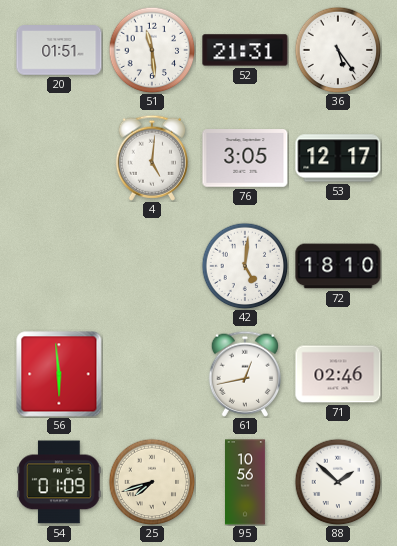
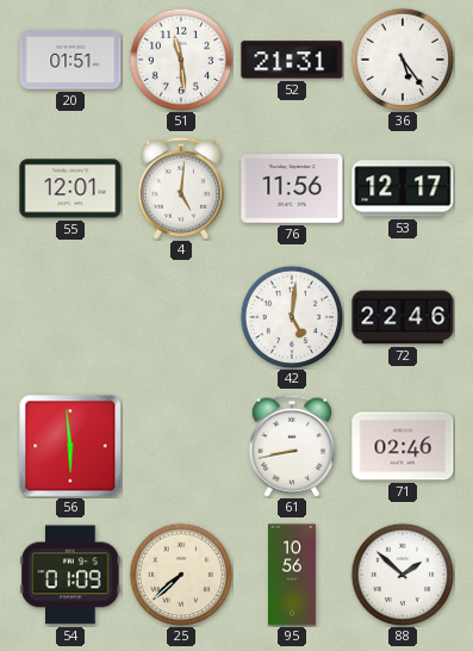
55: none -> 12:01
76: 3:05 -> 11:56
72: 18:10 -> 22:46
61: 12:43 -> 8:43
25: 7:42 -> 7:38
